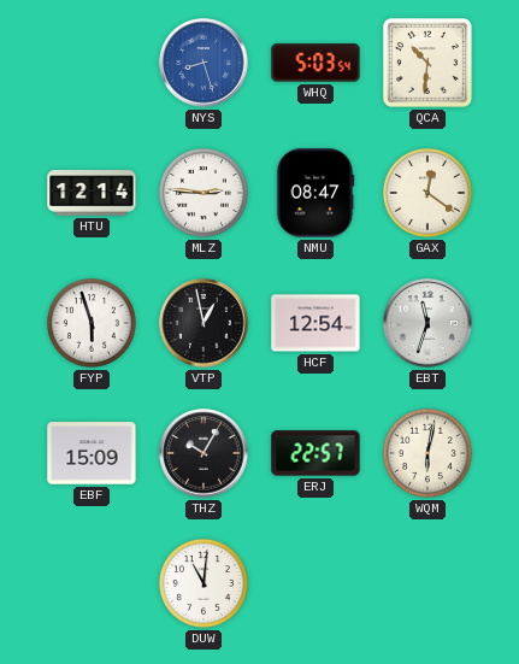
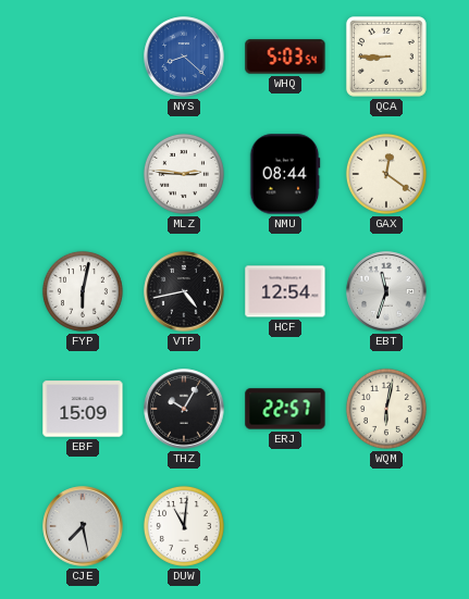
NYS: 8:27 -> 8:22
QCA: 10:31 -> 8:45
HTU: 12:14 -> none
NMU: 08:47 -> 08:44
FYP: 5:57 -> 6:02
VTP: 12:58 -> 4:43
CJE: none -> 7:28
